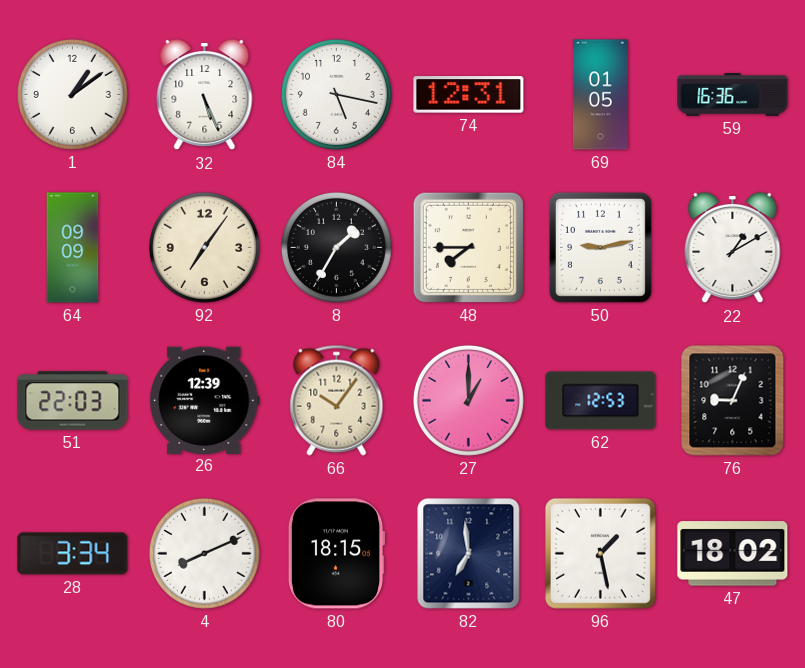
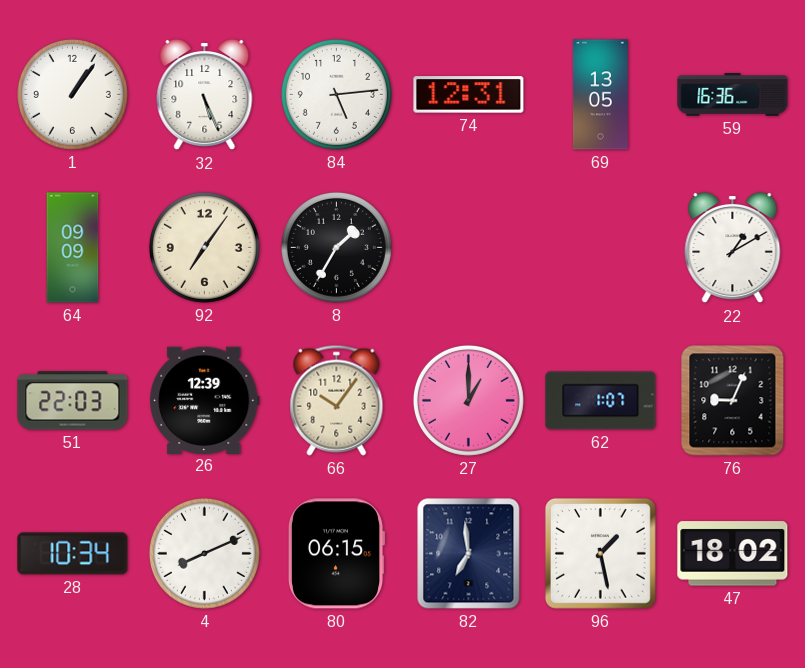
1: 1:09 -> 1:06
84: 5:17 -> 5:14
69: 01:05 -> 13:05
48: 7:45 -> none
50: 9:13 -> none
62: 12:53 -> 1:07
28: 3:34 -> 10:34
80: 18:15 -> 06:15
